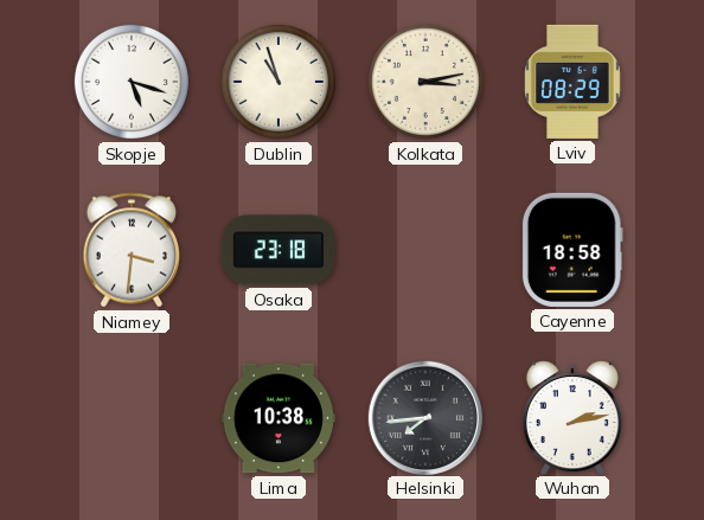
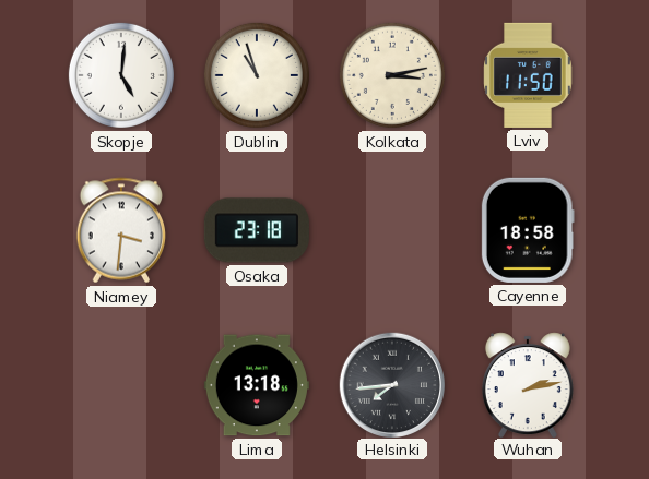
Skopje: 5:18 -> 5:01
Lviv: 08:29 -> 11:50
Lima: 10:38 -> 13:18
